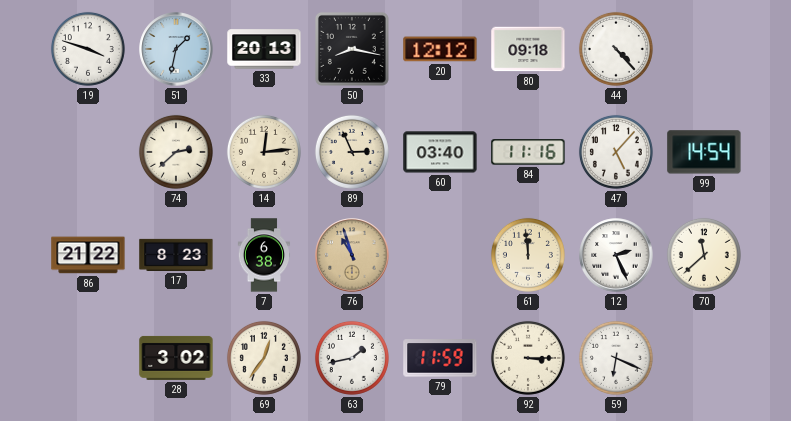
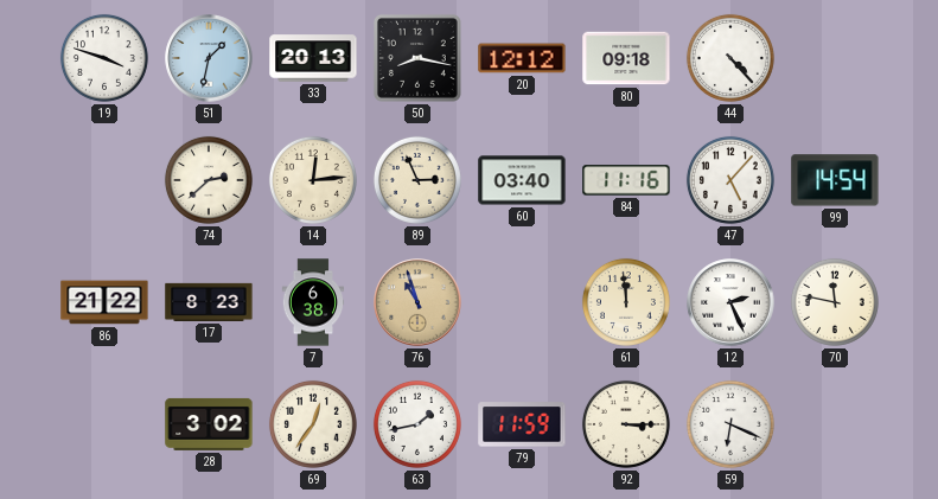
70: 11:38 -> 11:47
